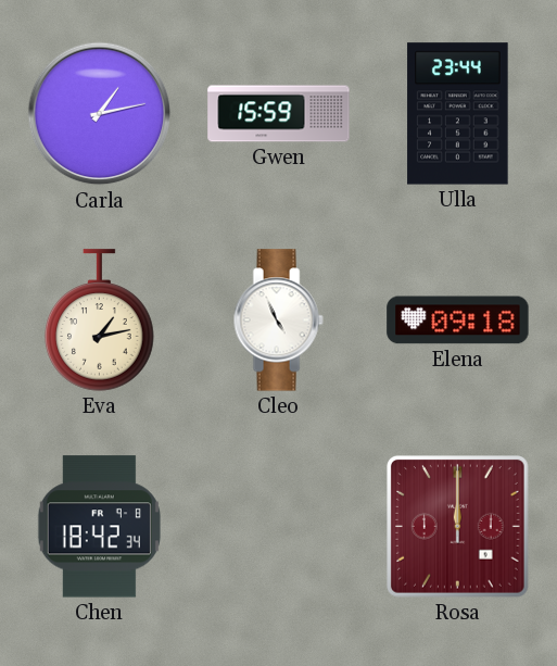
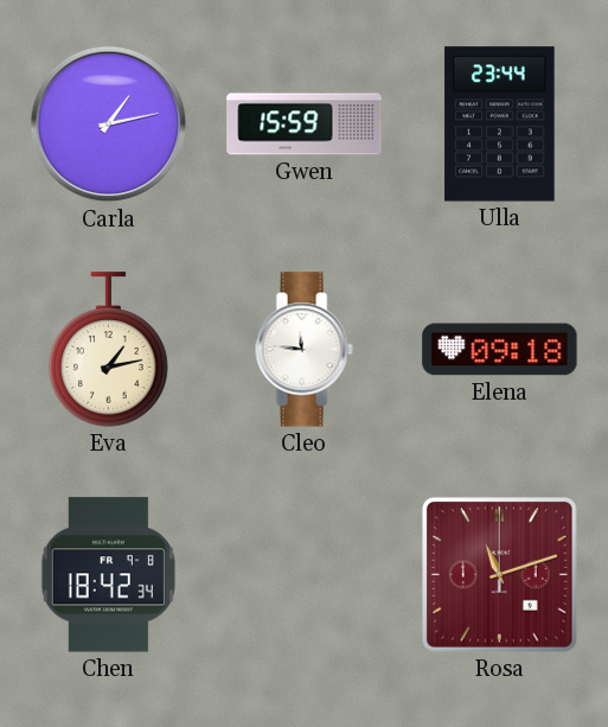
Cleo: 4:56 -> 11:46
Rosa: 12:00 -> 11:12
